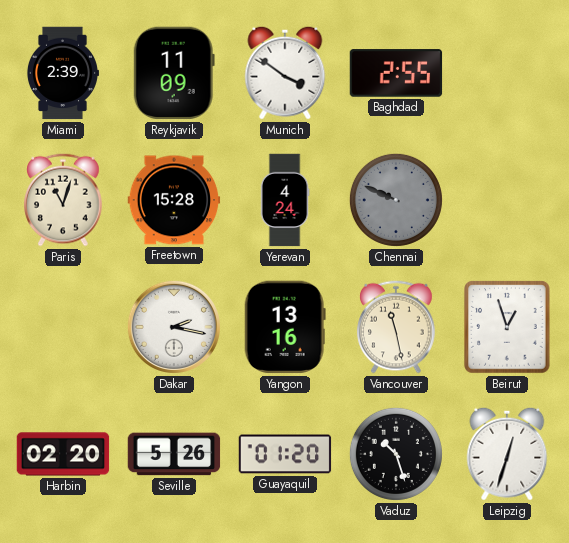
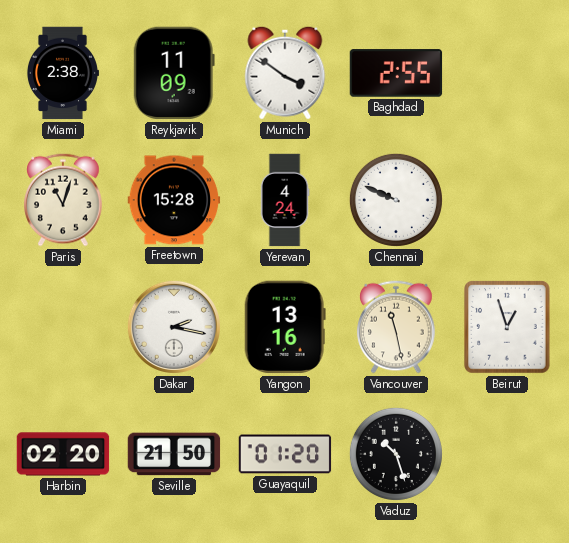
Miami: 2:39 -> 2:38
Chennai dial: grey -> white
Seville: 5:26 -> 21:50
Leipzig: 12:33 -> none
